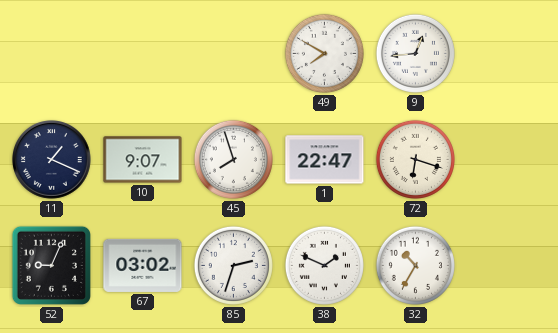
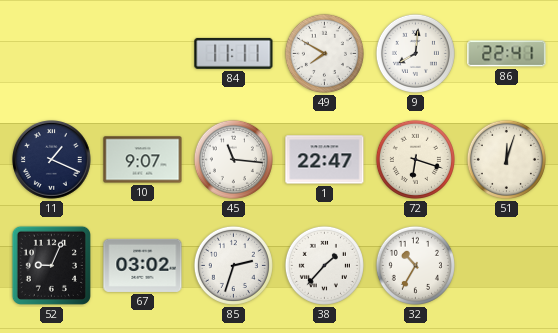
84: none -> 11:11
9: 12:44 -> 8:01
86: none -> 22:41
45: 7:57 -> 11:16
51: none -> 12:03
38: 1:49 -> 1:37
